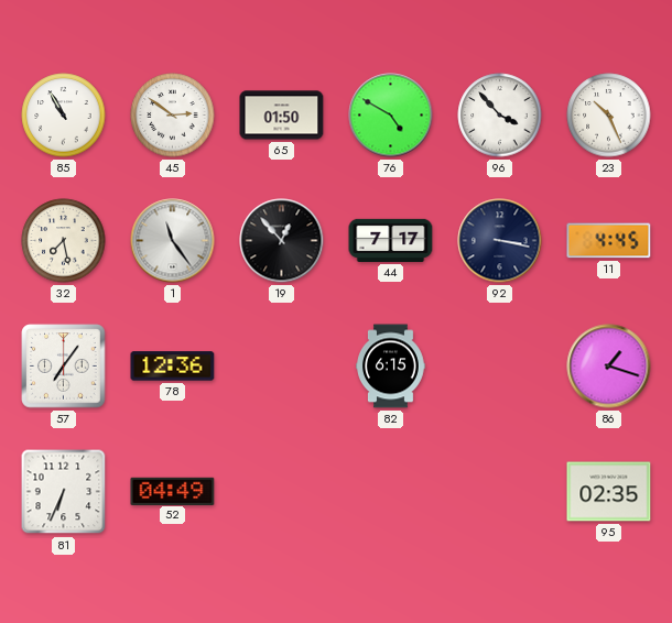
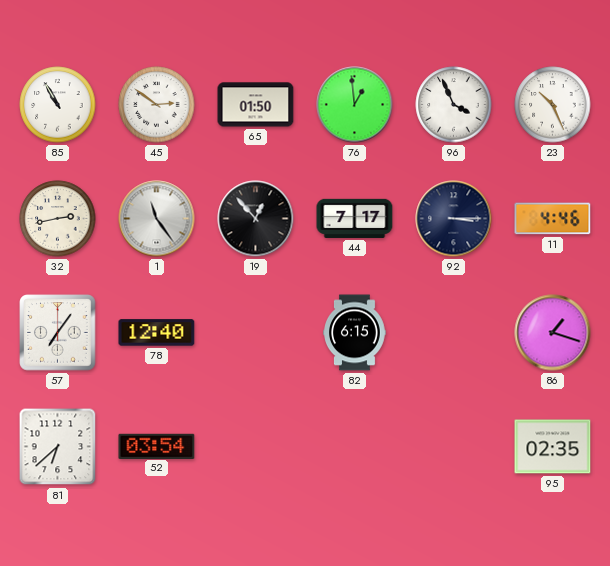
76: 4:50 -> 12:59
96: 3:53 -> 3:56
32: 7:28 -> 2:43
92: 3:17 -> 3:15
11: 4:45 -> 4:46
78: 12:36 -> 12:40
81: 6:34 -> 6:38
52: 04:49 -> 03:54
